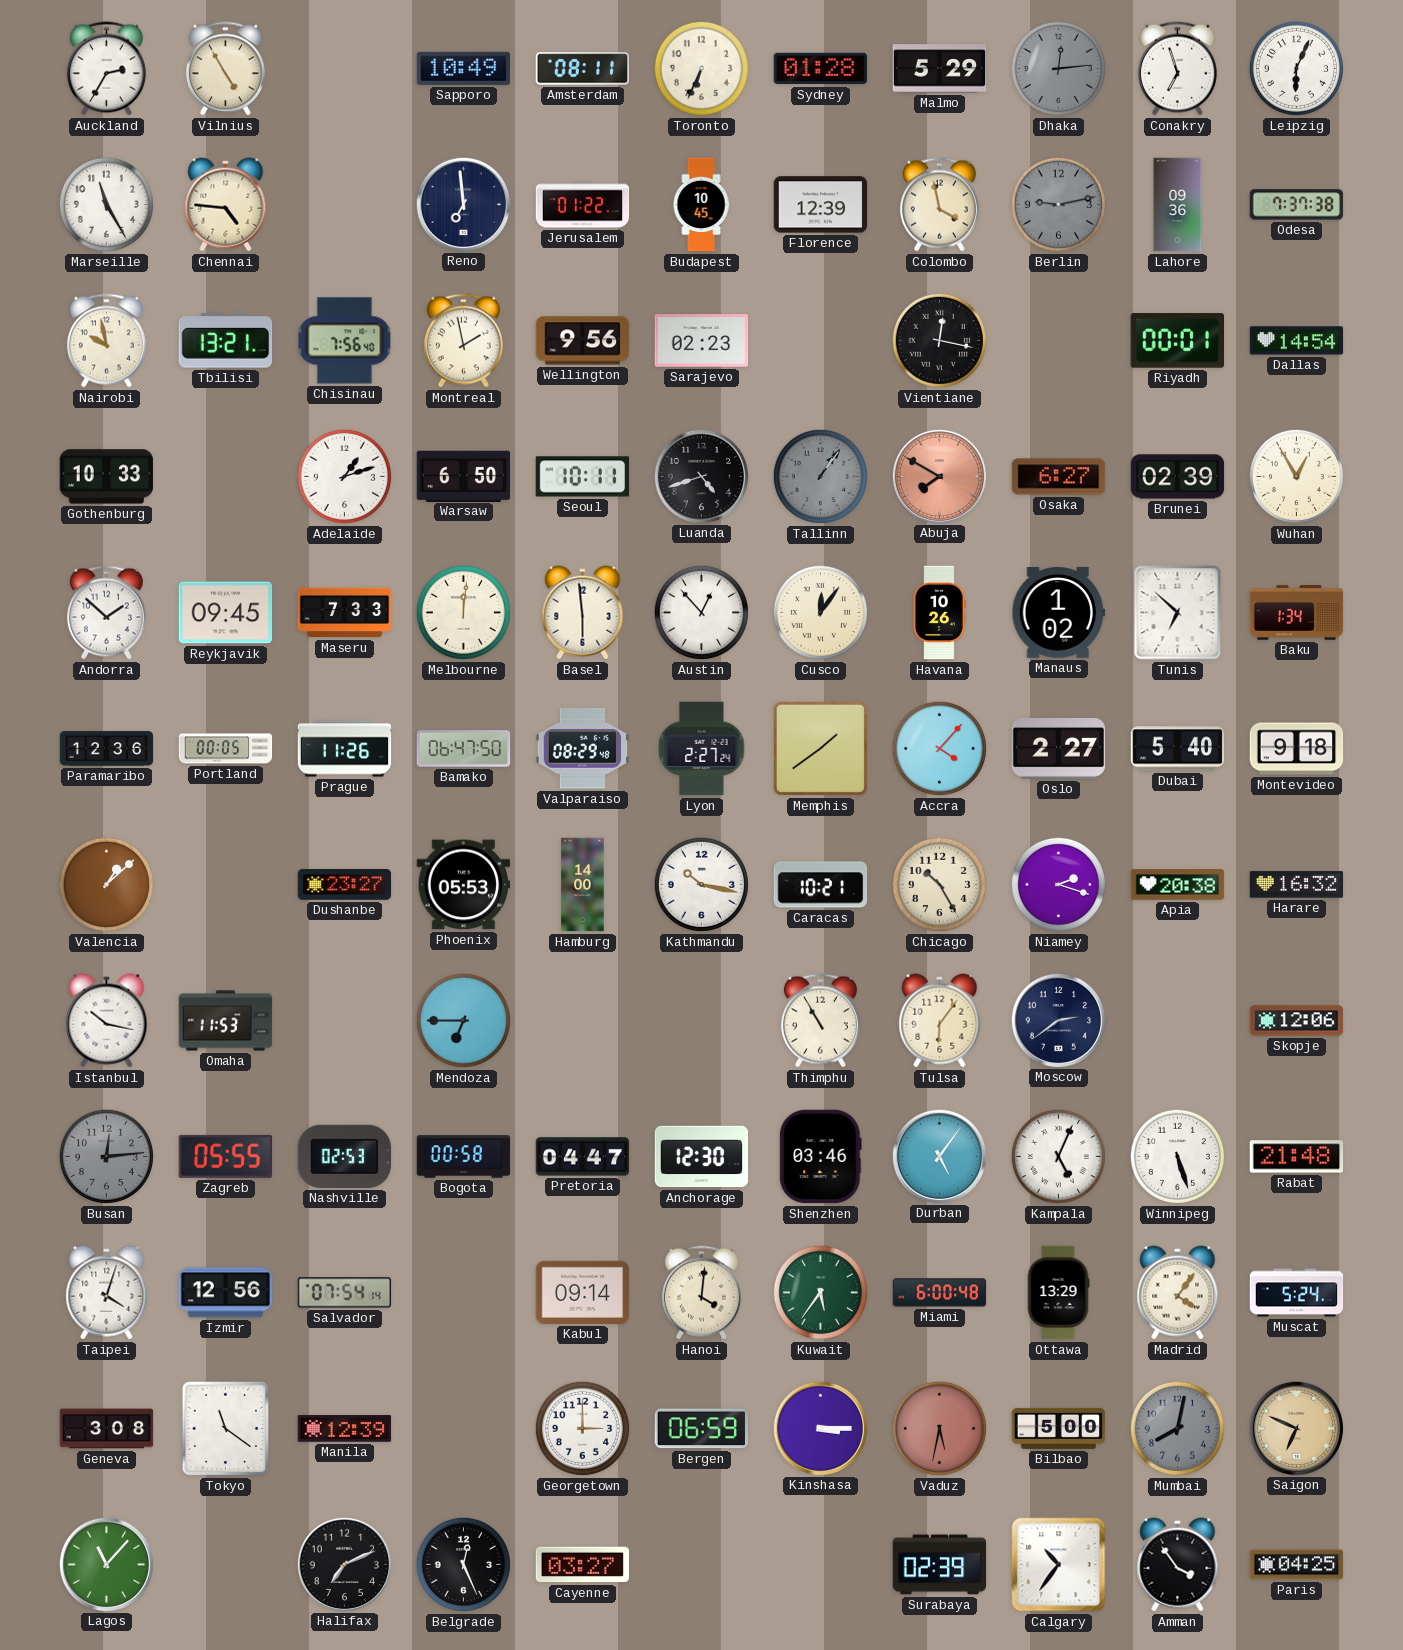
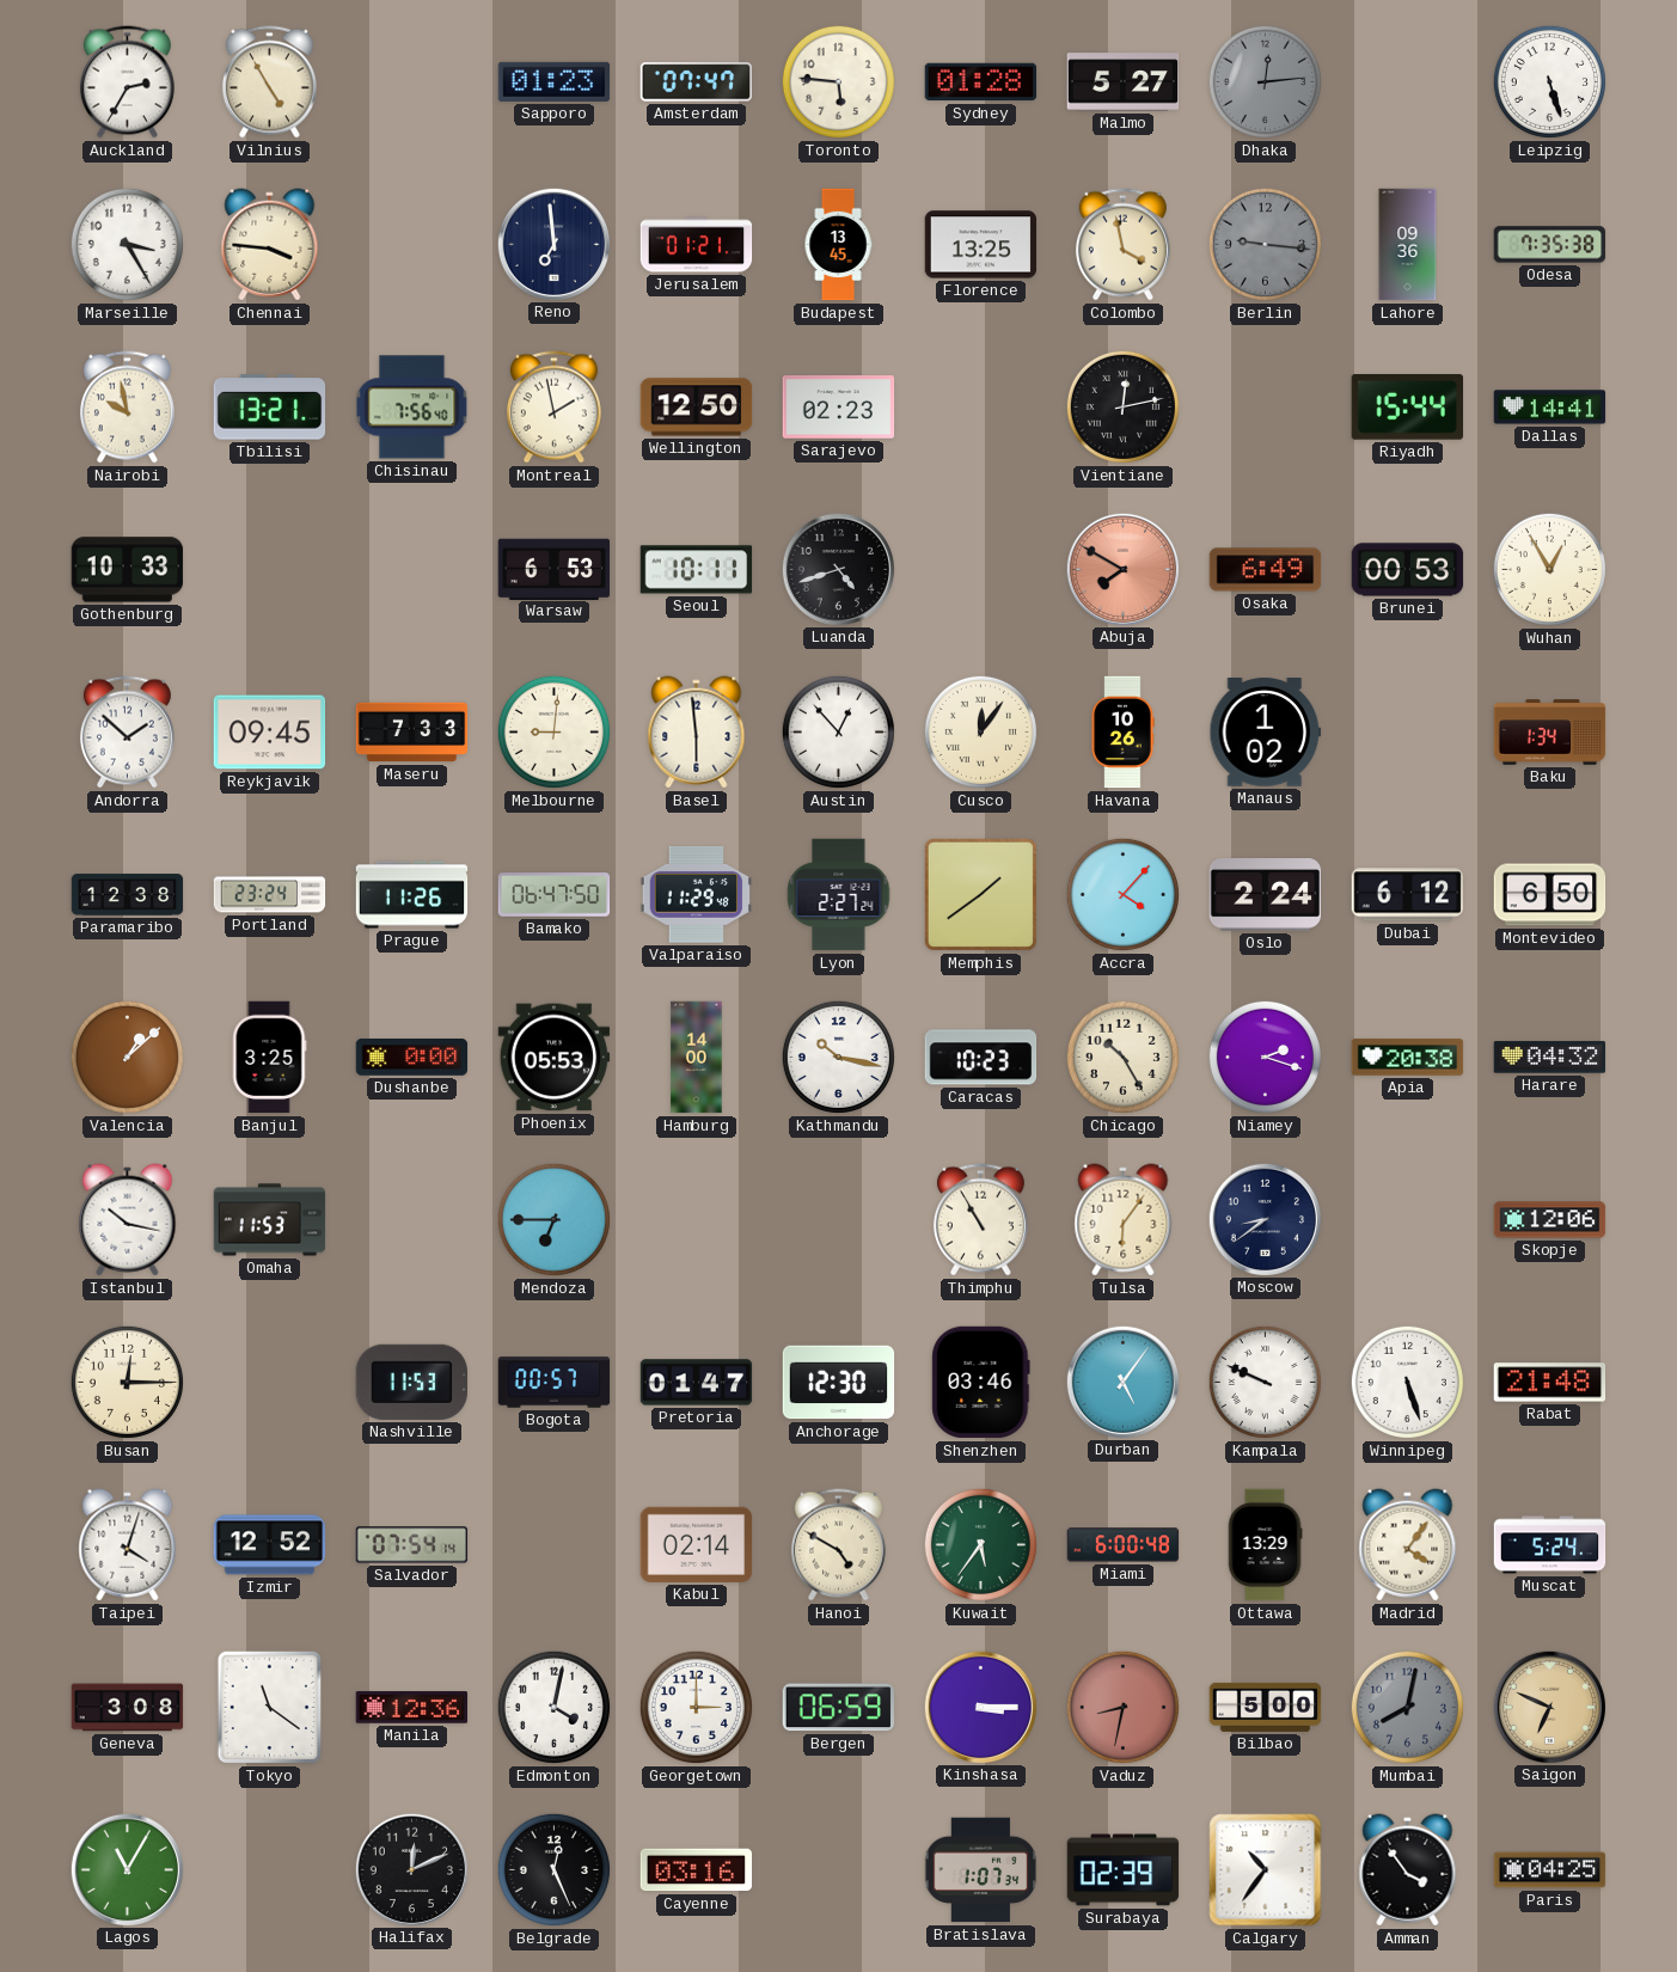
Sapporo: 10:49 -> 01:23
Amsterdam: 08:11 -> 07:47
Toronto: 6:34 -> 5:46
Malmo: 5:29 -> 5:27
Conakry: 6:57 -> none
Leipzig: 6:04 -> 5:27
Marseille: 11:25 -> 3:25
Chennai: 4:46 -> 3:46
Jerusalem: 01:22 -> 01:21
Budapest: 10:45 -> 13:45
Florence: 12:39 -> 13:25
Berlin: 9:13 -> 9:16
Odesa: 7:37 -> 7:35
Wellington: 9:56 -> 12:50
Vientiane: 12:17 -> 12:13
Riyadh: 00:01 -> 15:44
Dallas: 14:54 -> 14:41
Adelaide: 1:12 -> none
Warsaw: 6:50 -> 6:53
Tallinn: 1:06 -> none
Osaka: 6:27 -> 6:49
Brunei: 02:39 -> 00:53
Melbourne: 12:01 -> 9:01
Tunis: 6:52 -> none
Paramaribo: 12:36 -> 12:38
Portland: 00:05 -> 23:24
Valparaiso: 08:29 -> 11:29
Oslo: 2:27 -> 2:24
Dubai: 5:40 -> 6:12
Montevideo: 9:18 -> 6:50
Banjul: none -> 3:25
Dushanbe: 23:27 -> 0:00
Caracas: 10:21 -> 10:23
Harare: 16:32 -> 04:32
Moscow: 2:39 -> 8:39
Busan: 12:14 -> 12:15
Busan dial: grey -> cream
Zagreb: 05:55 -> none
Nashville: 02:53 -> 11:53
Bogota: 00:58 -> 00:57
Pretoria: 04:47 -> 01:47
Kampala: 5:04 -> 9:49
Izmir: 12:56 -> 12:52
Kabul: 09:14 -> 02:14
Hanoi: 4:01 -> 4:50
Manila: 12:39 -> 12:36
Edmonton: none -> 4:02
Vaduz: 5:32 -> 8:32
Lagos: 11:07 -> 11:05
Halifax: 7:11 -> 12:11
Cayenne: 03:27 -> 03:16
Bratislava: none -> 1:07
